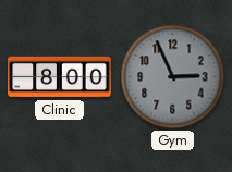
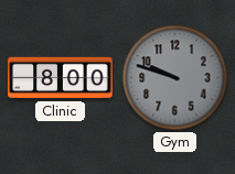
Gym: 2:56 -> 9:48
